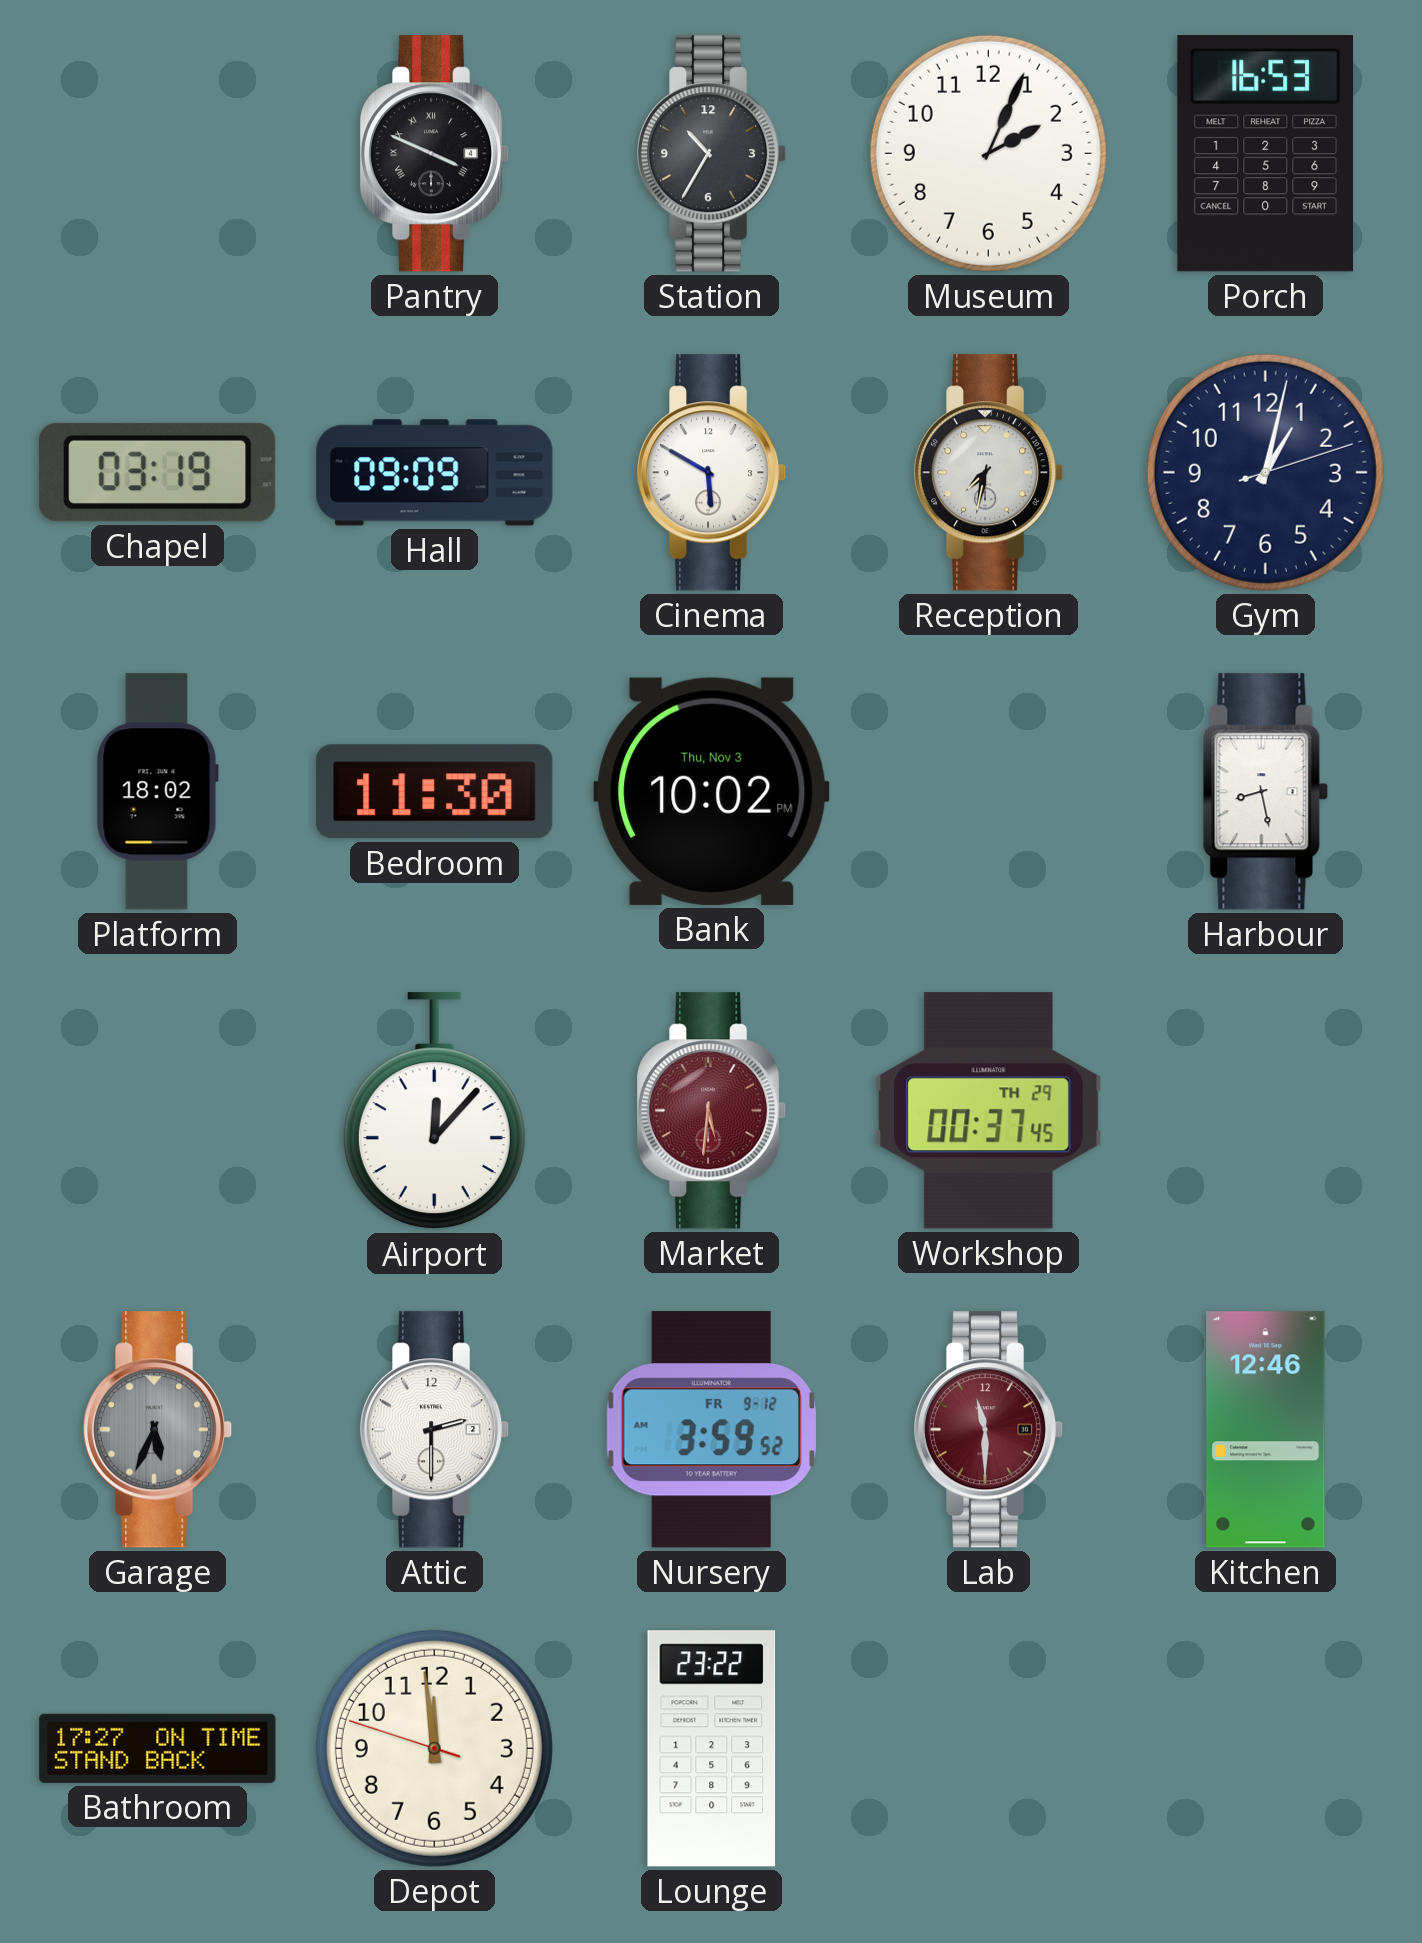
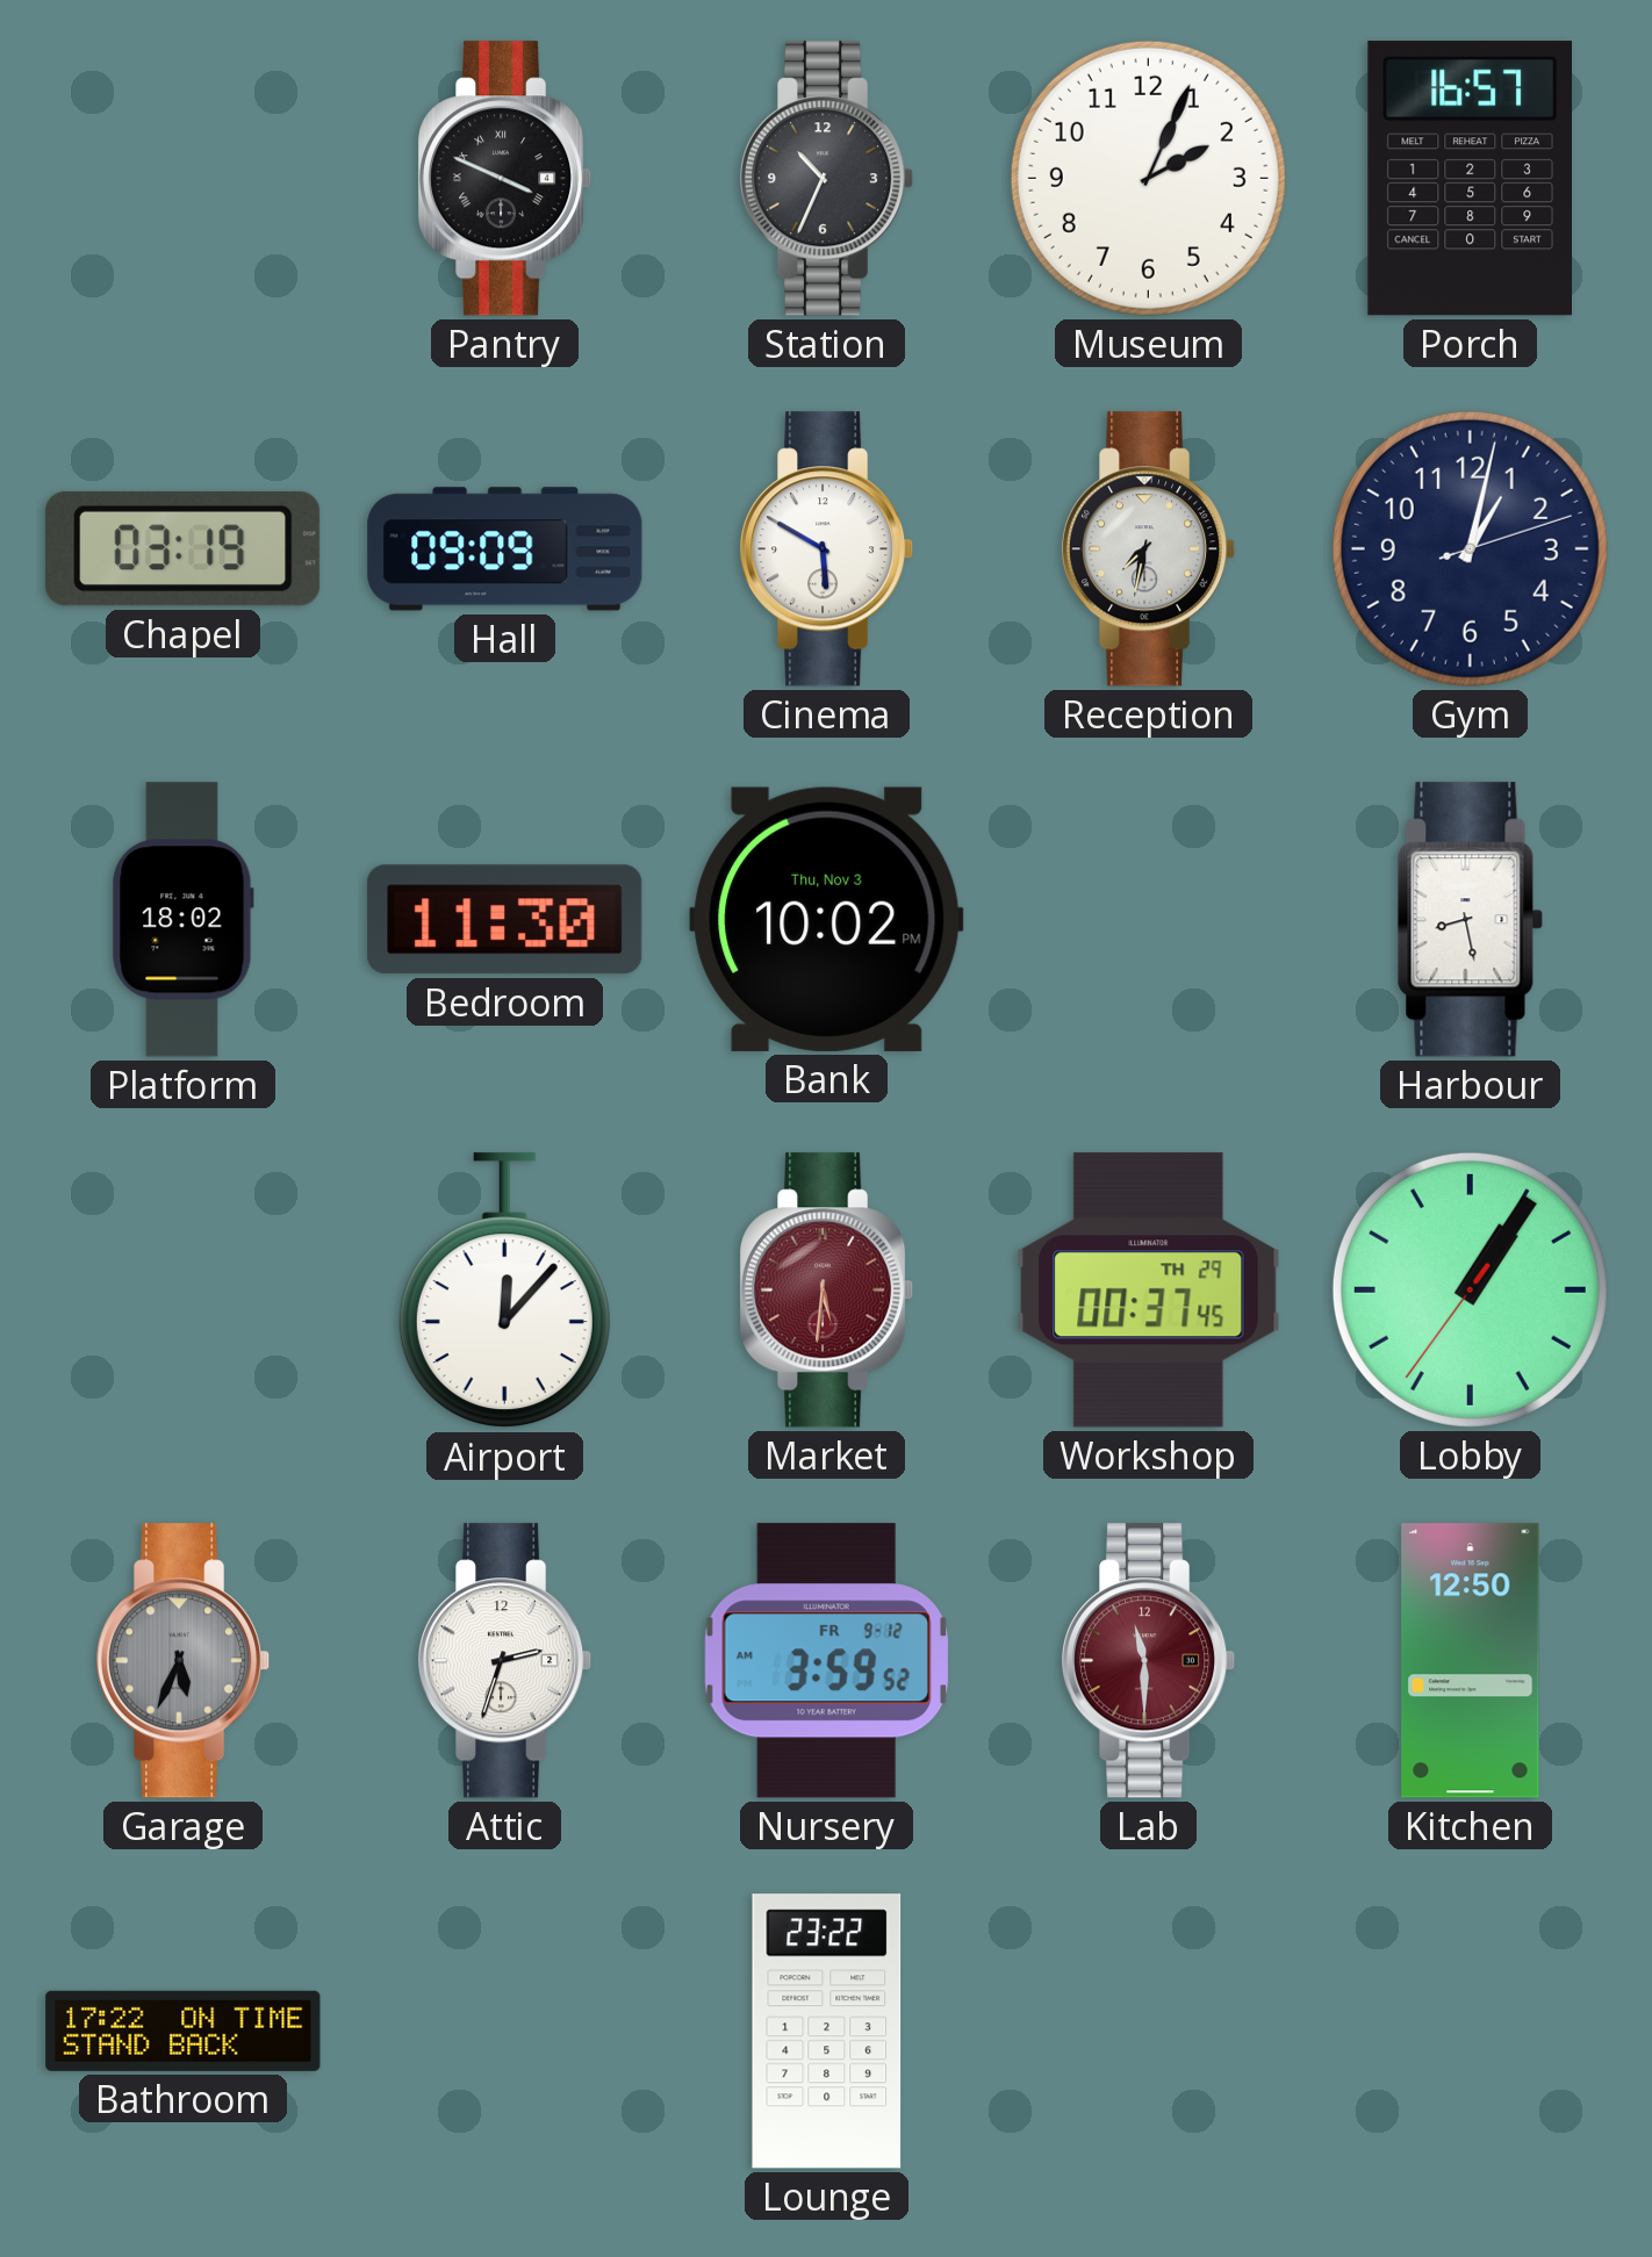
Station: 10:35 -> 10:34
Porch: 16:53 -> 16:57
Lobby: none -> 1:05
Attic: 2:30 -> 2:33
Kitchen: 12:46 -> 12:50
Bathroom: 17:27 -> 17:22
Depot: 11:58 -> none
